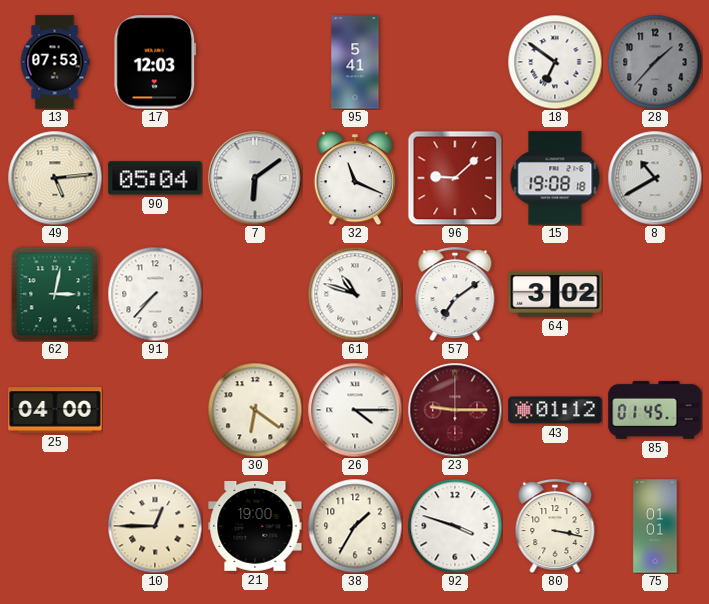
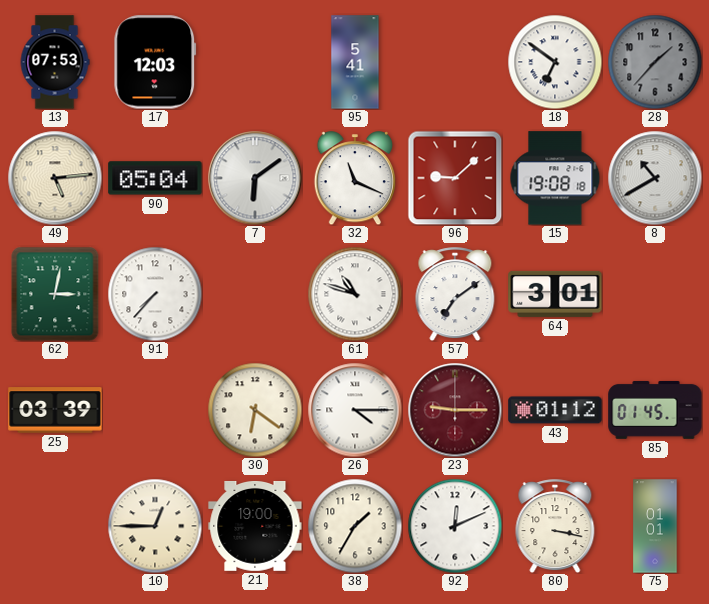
64: 3:02 -> 3:01
25: 04:00 -> 03:39
92: 3:48 -> 12:11
